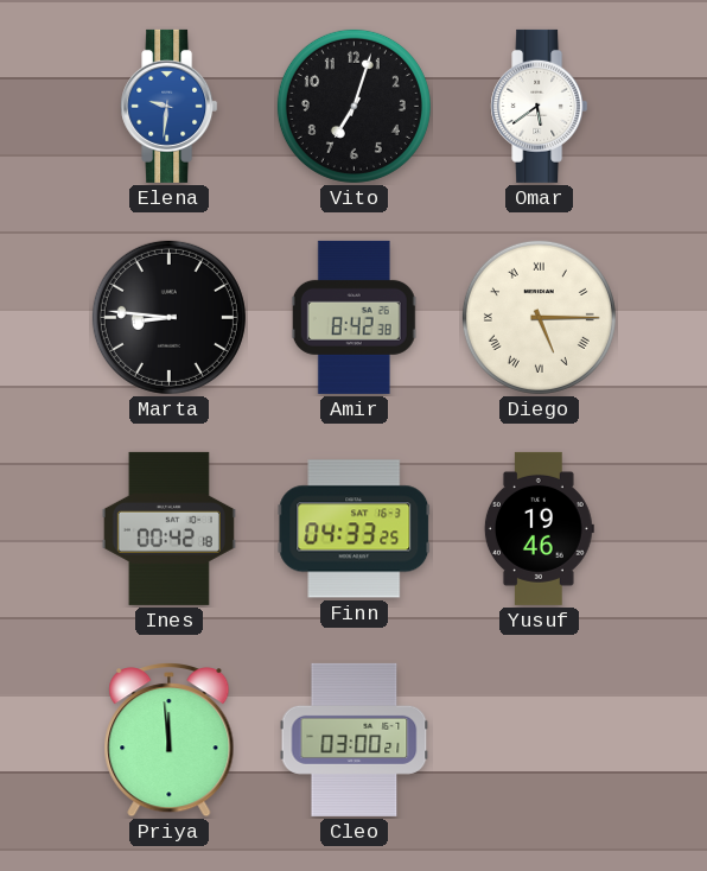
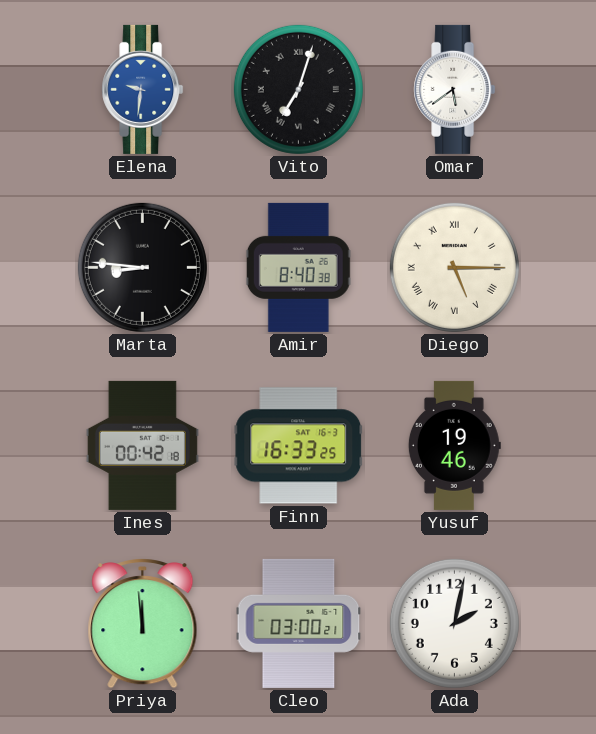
Vito numerals: Arabic -> Roman
Amir: 8:42 -> 8:40
Finn: 04:33 -> 16:33
Ada: none -> 2:02
